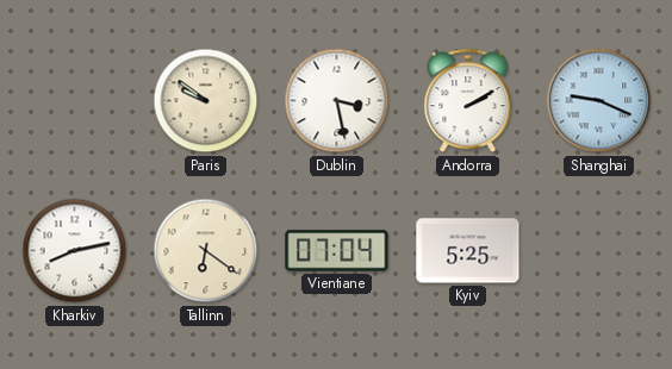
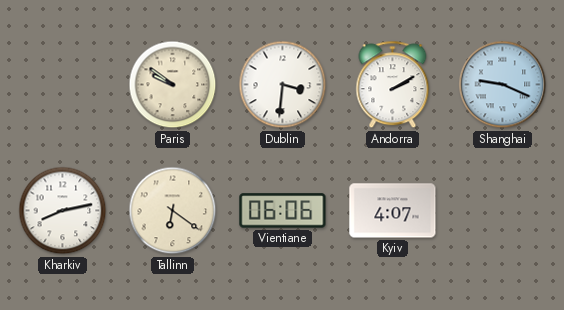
Dublin: 3:28 -> 3:31
Vientiane: 07:04 -> 06:06
Kyiv: 5:25 -> 4:07
